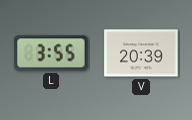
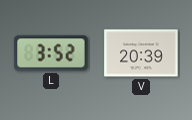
L: 3:55 -> 3:52
